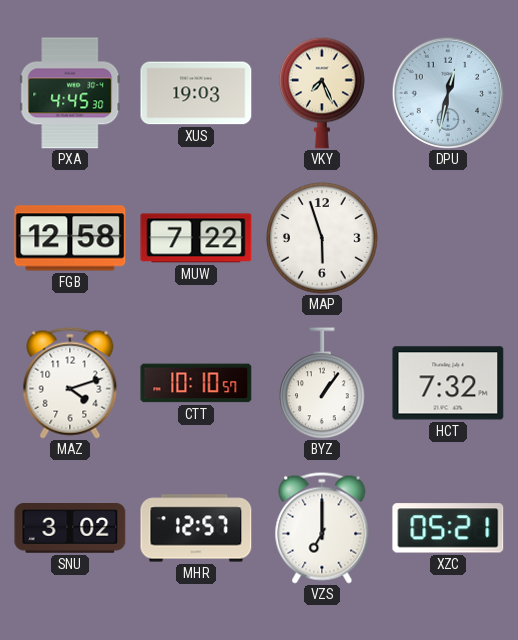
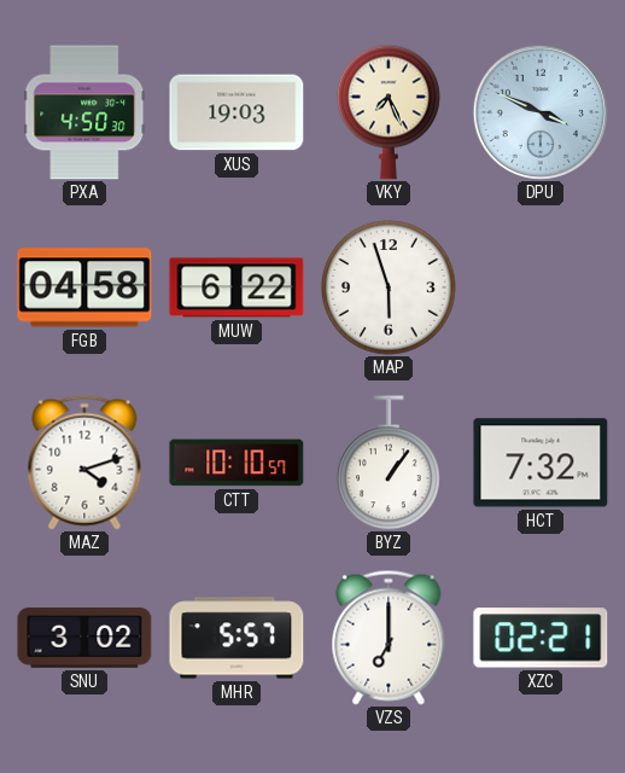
PXA: 4:45 -> 4:50
DPU: 12:32 -> 3:49
FGB: 12:58 -> 04:58
MUW: 7:22 -> 6:22
MHR: 12:57 -> 5:57
XZC: 05:21 -> 02:21
